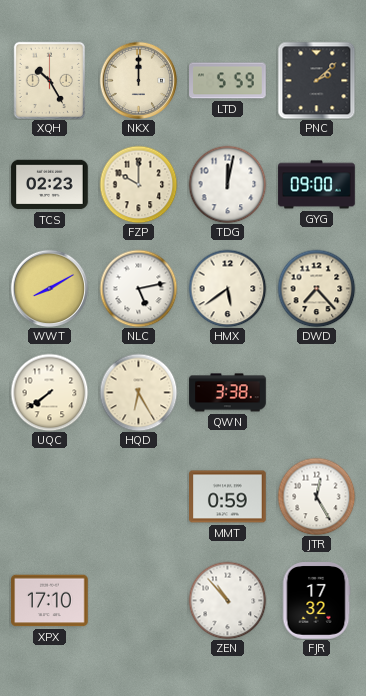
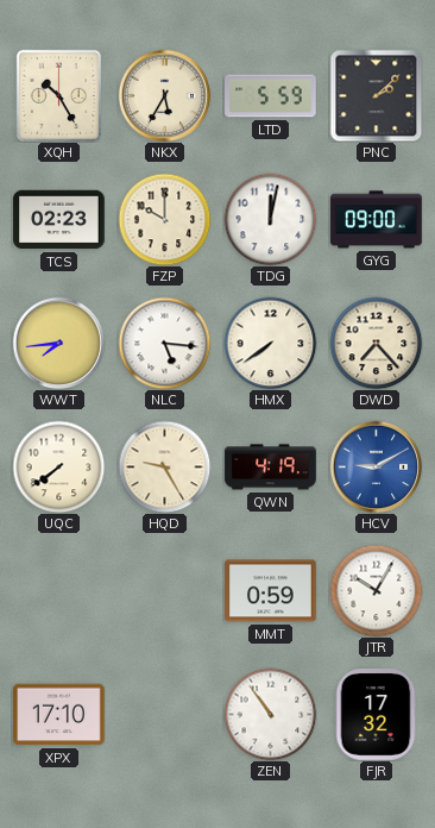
NKX: 12:00 -> 5:35
WWT: 8:10 -> 7:44
NLC: 5:13 -> 5:16
HMX: 5:39 -> 7:39
HQD: 6:25 -> 9:25
QWN: 3:38 -> 4:19
HCV: none -> 9:10
JTR: 12:25 -> 10:05
ZEN: 10:53 -> 10:54
